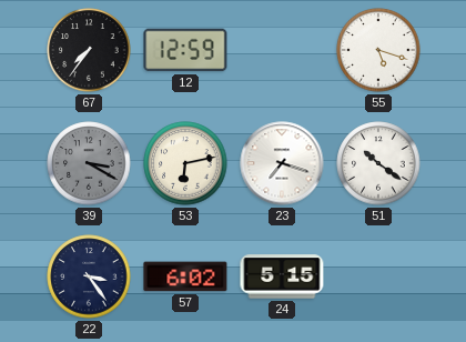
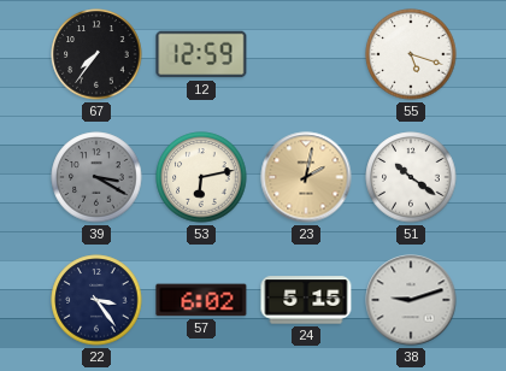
23: 7:18 -> 2:02
23 dial: white -> champagne
38: none -> 9:12
